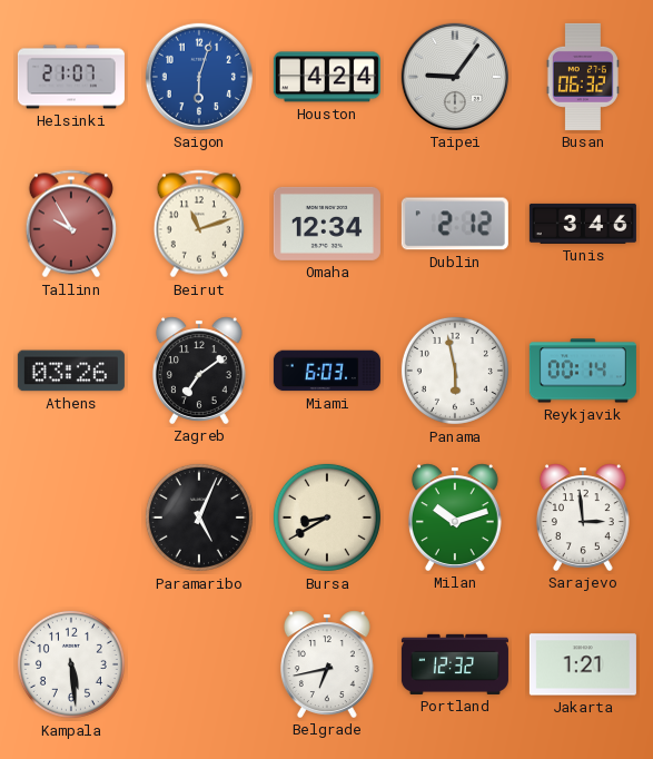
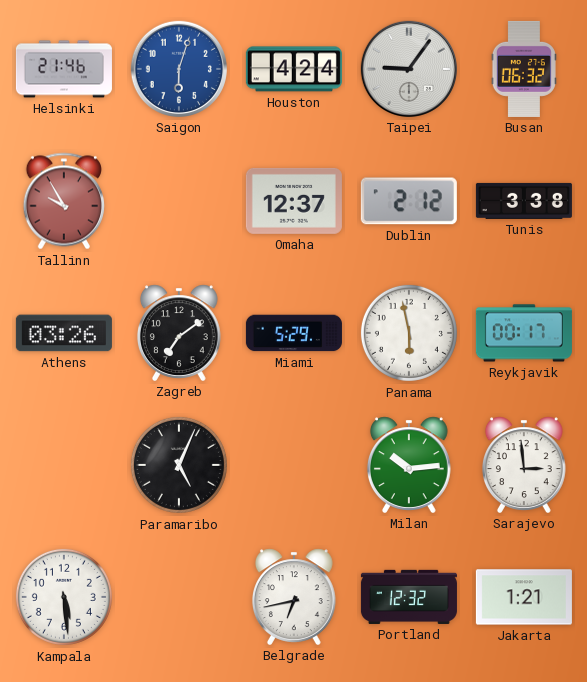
Helsinki: 21:07 -> 21:46
Beirut: 11:12 -> none
Omaha: 12:34 -> 12:37
Tunis: 3:46 -> 3:38
Miami: 6:03 -> 5:29
Reykjavik: 00:14 -> 00:17
Bursa: 8:40 -> none
Milan: 10:12 -> 10:14
